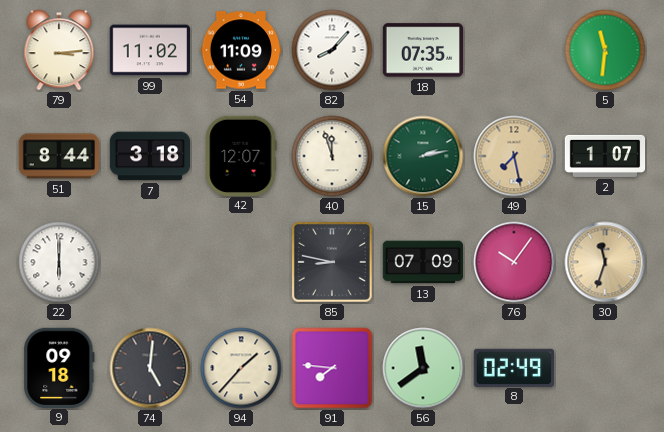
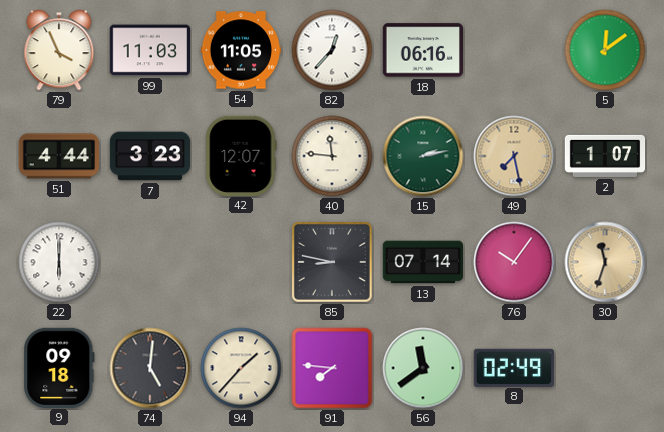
79: 3:14 -> 3:56
99: 11:02 -> 11:03
54: 11:09 -> 11:05
82: 8:07 -> 12:37
18: 07:35 -> 06:16
5: 11:31 -> 12:09
51: 8:44 -> 4:44
7: 3:18 -> 3:23
40: 11:57 -> 11:46
13: 07:09 -> 07:14
